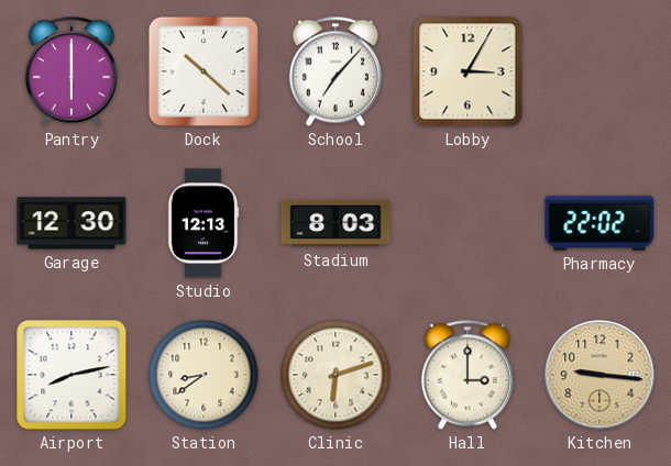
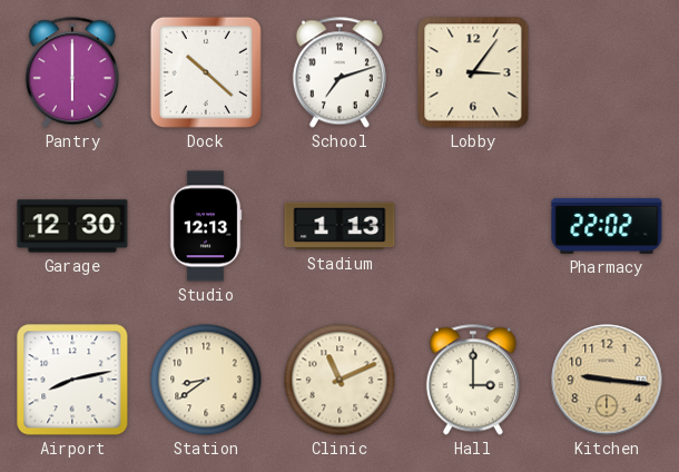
School: 7:07 -> 7:12
Lobby: 3:05 -> 3:06
Stadium: 8:03 -> 1:13
Clinic: 6:12 -> 11:11
